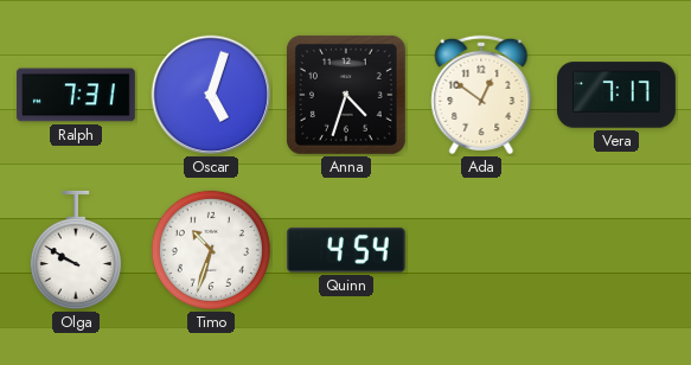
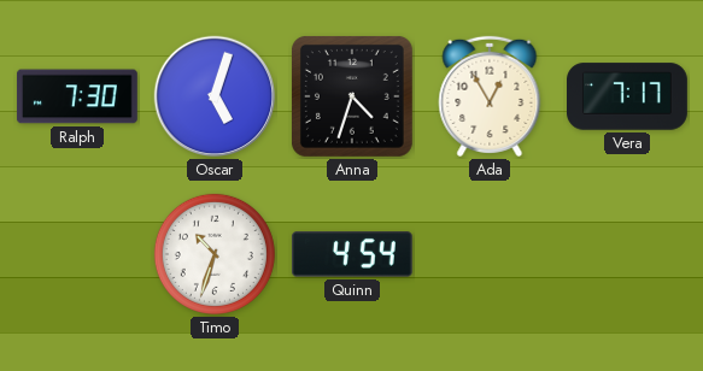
Ralph: 7:31 -> 7:30
Ada: 12:51 -> 12:55
Olga: 9:50 -> none
